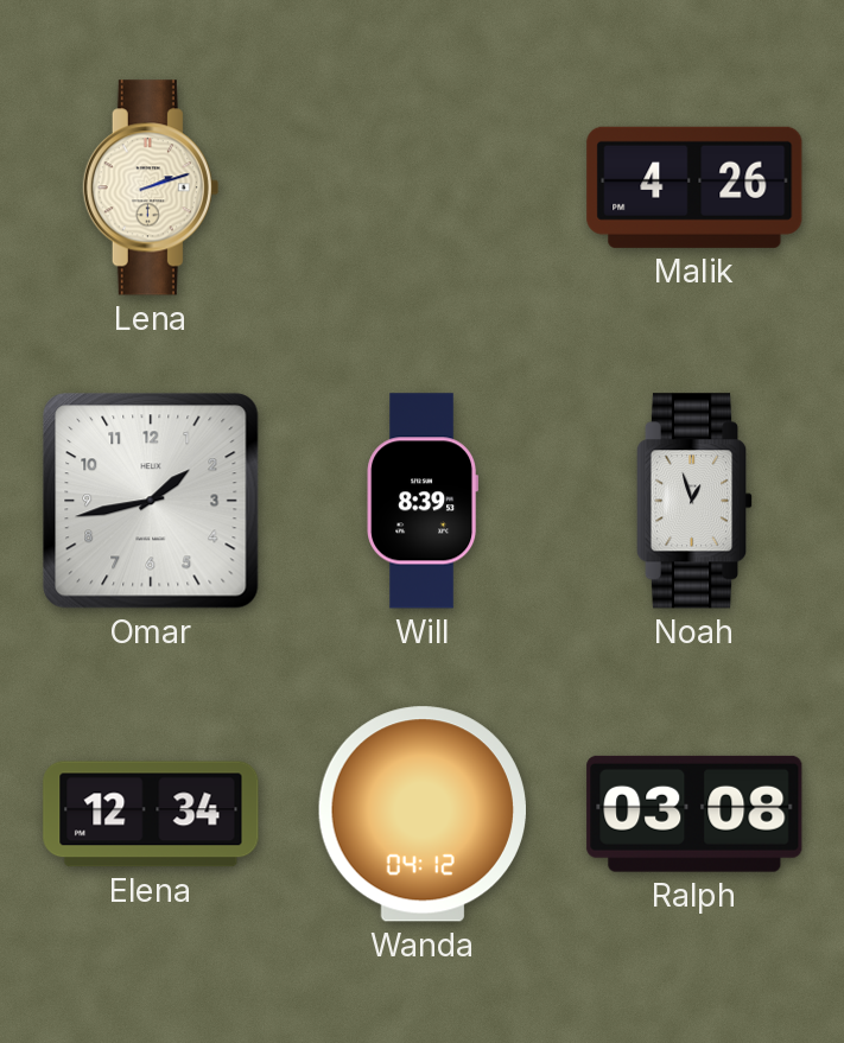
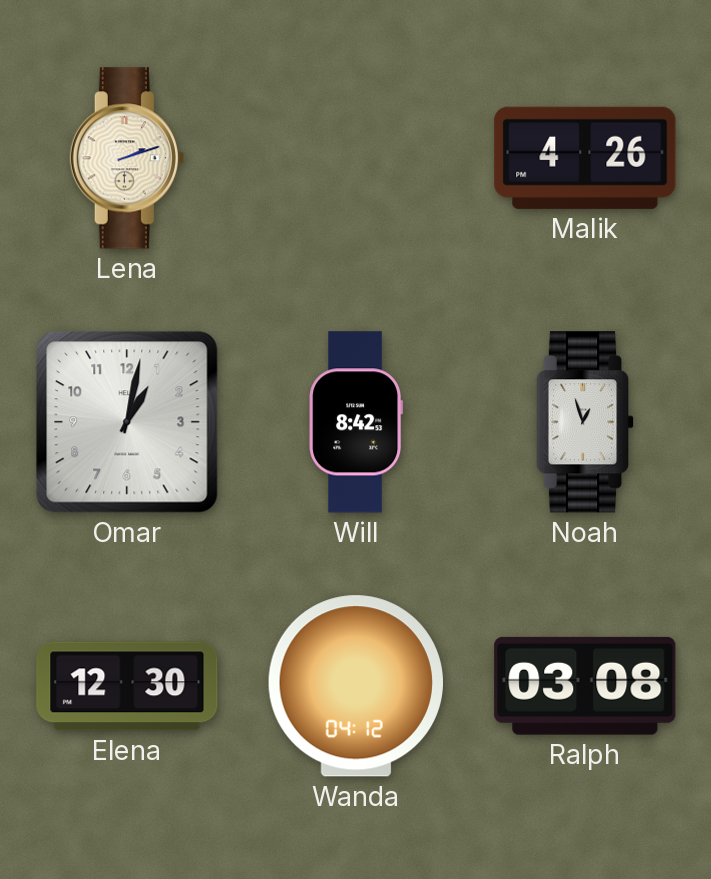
Omar: 1:43 -> 1:02
Will: 8:39 -> 8:42
Elena: 12:34 -> 12:30
